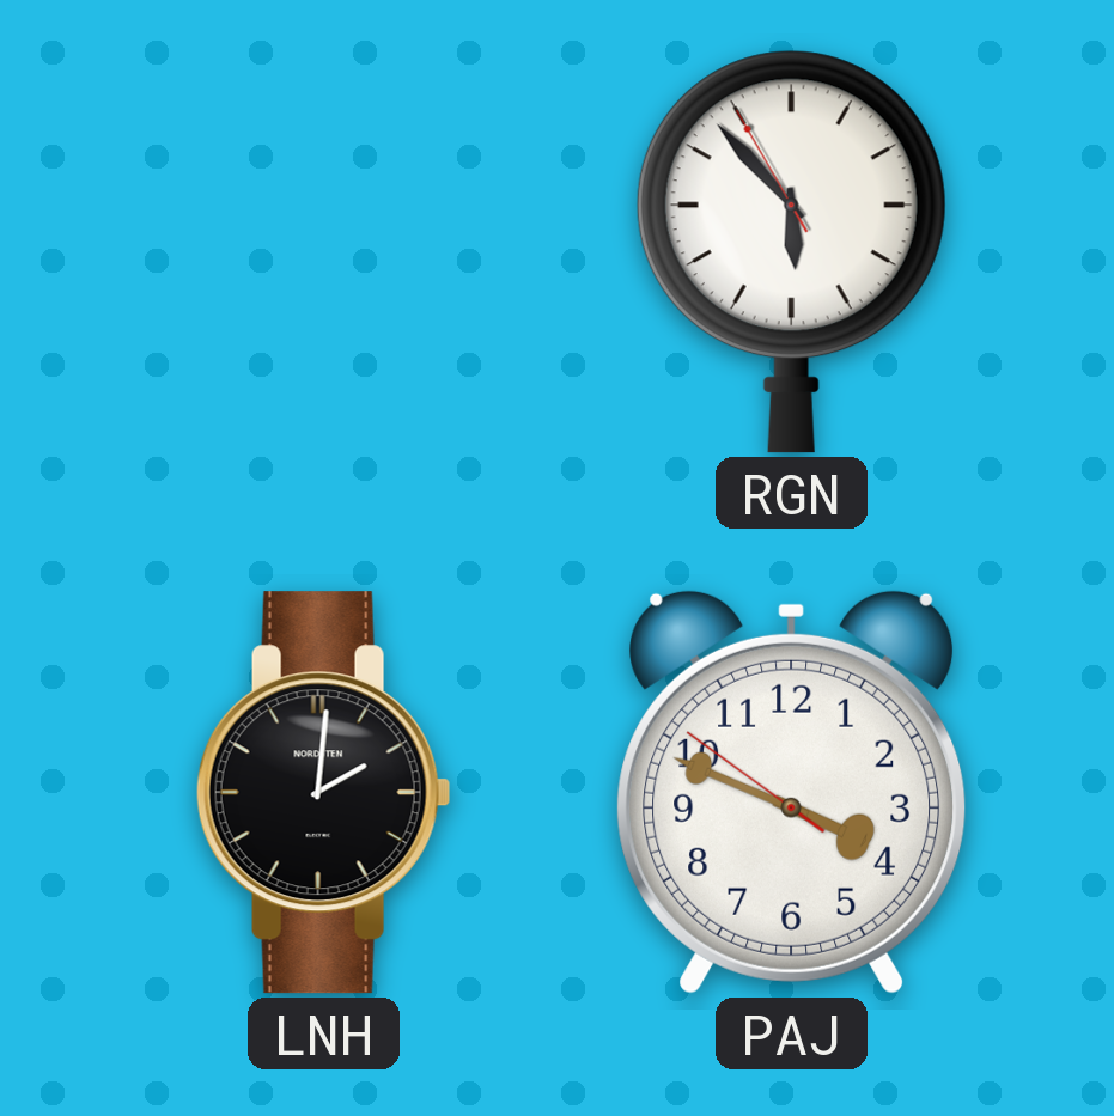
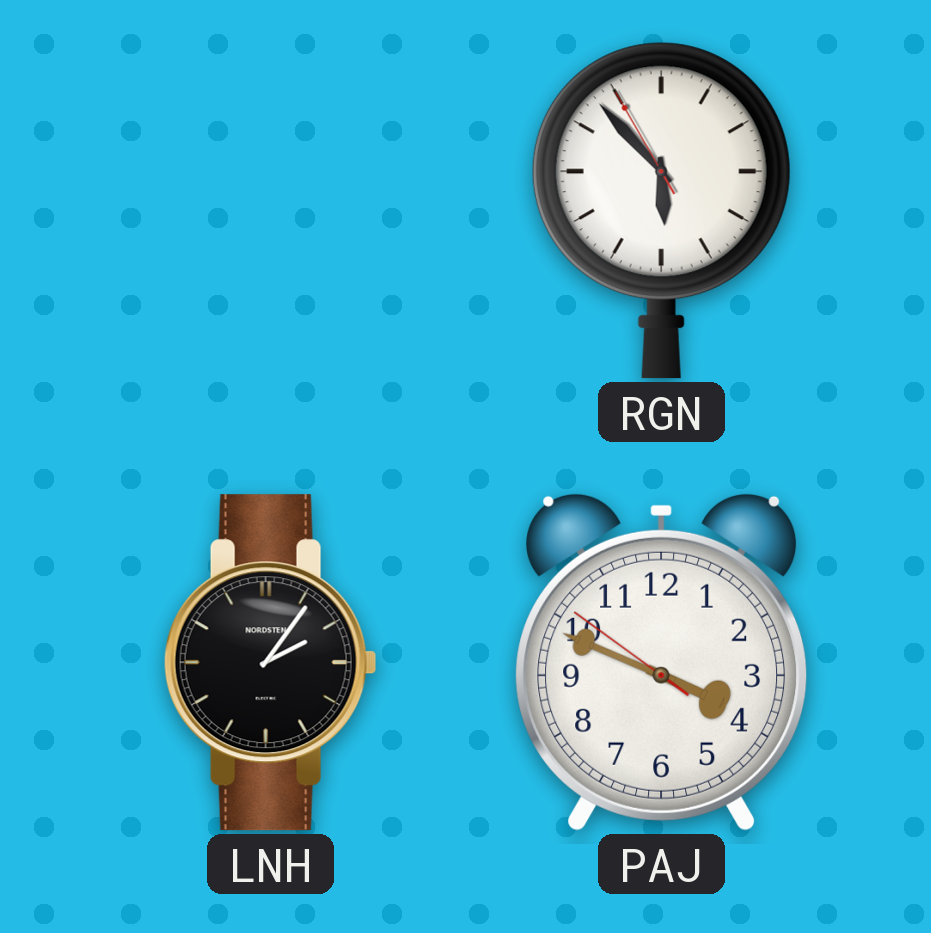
LNH: 2:01 -> 2:06
